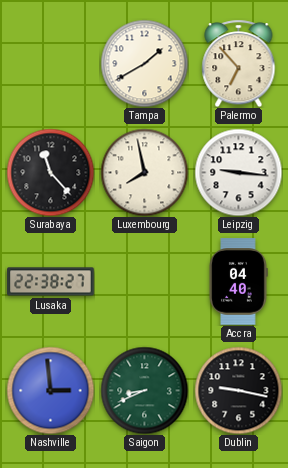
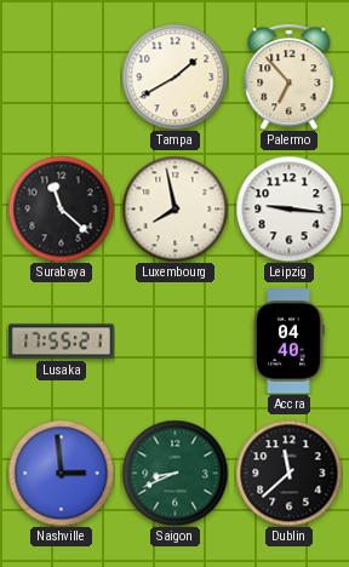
Surabaya: 11:23 -> 11:22
Lusaka: 22:38 -> 17:55
Dublin: 9:17 -> 11:38
